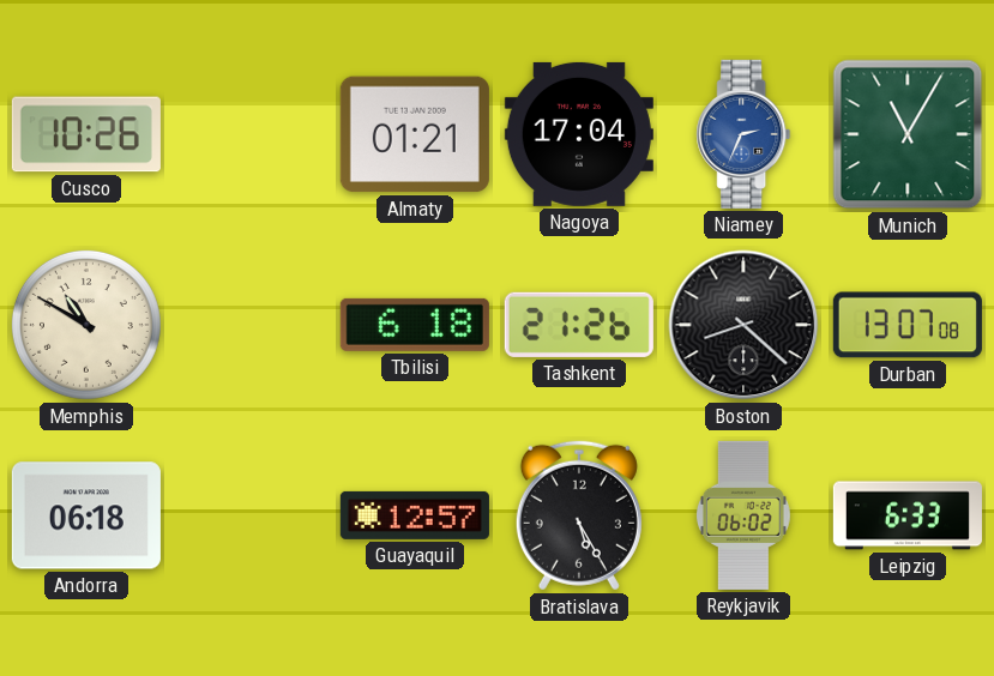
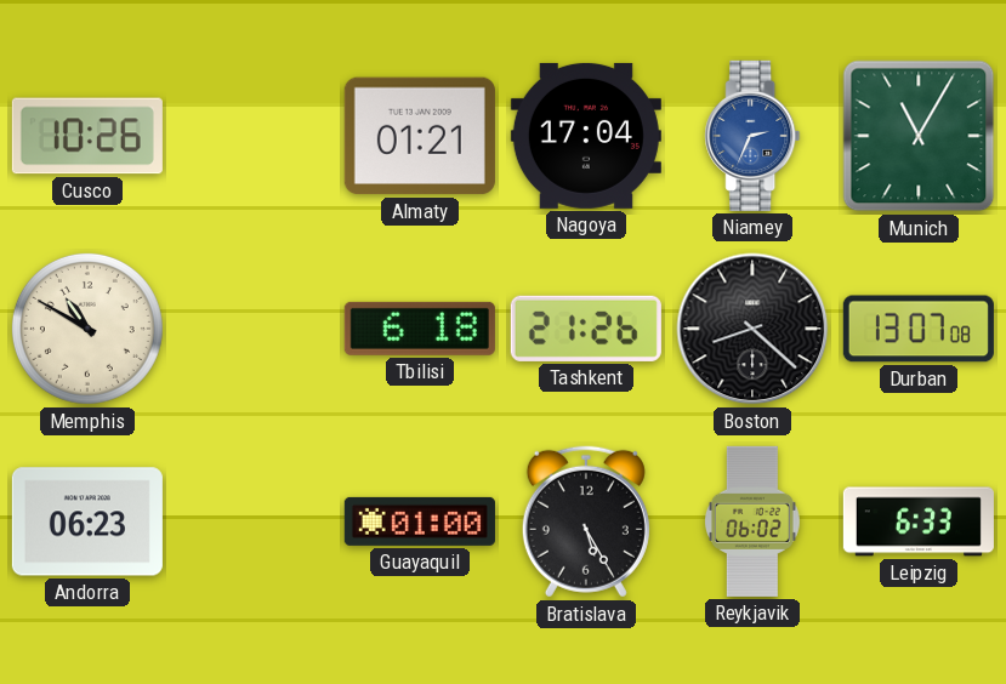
Andorra: 06:18 -> 06:23
Guayaquil: 12:57 -> 01:00
